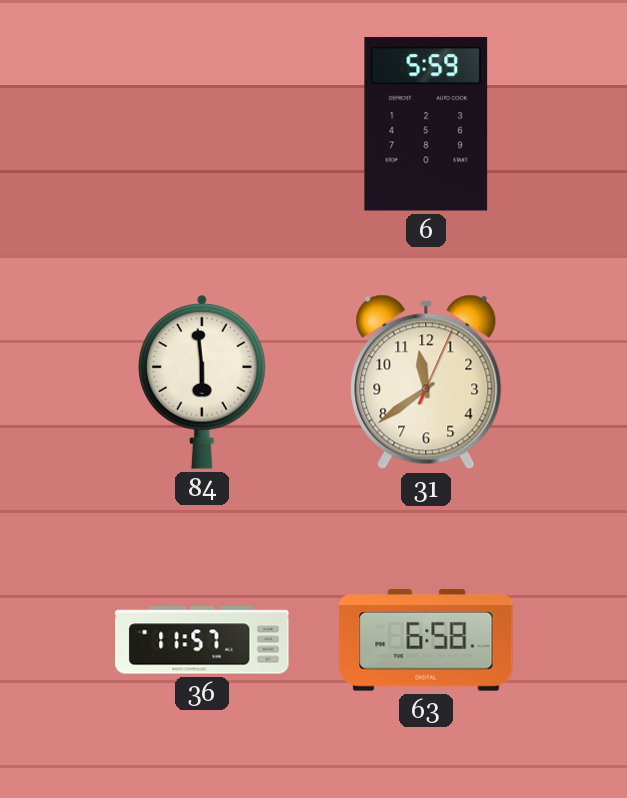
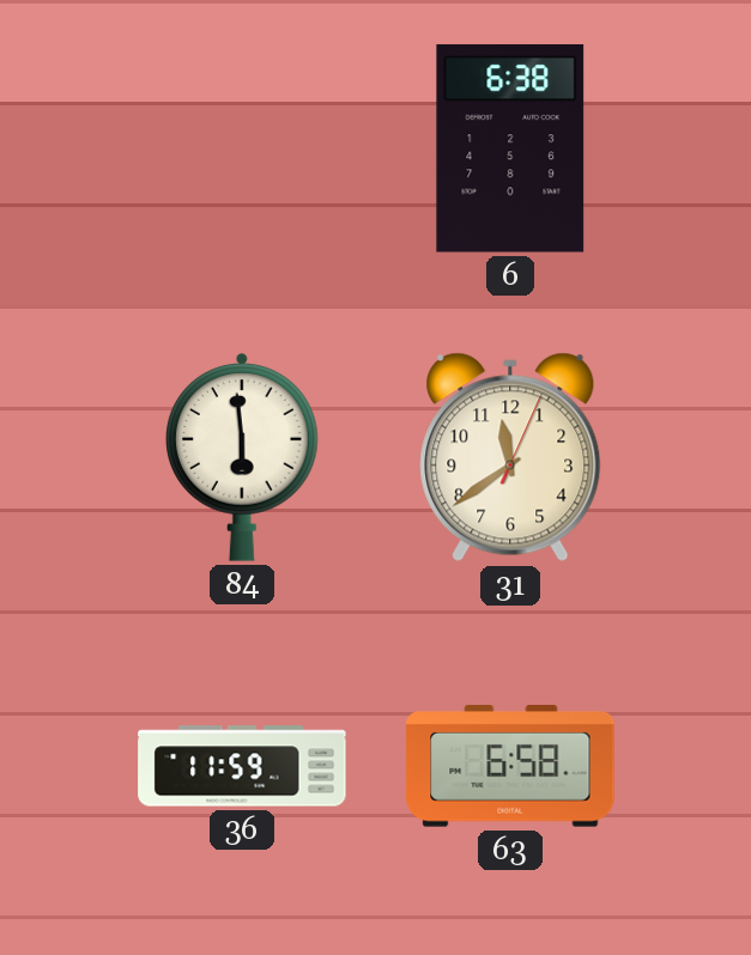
6: 5:59 -> 6:38
36: 11:57 -> 11:59
